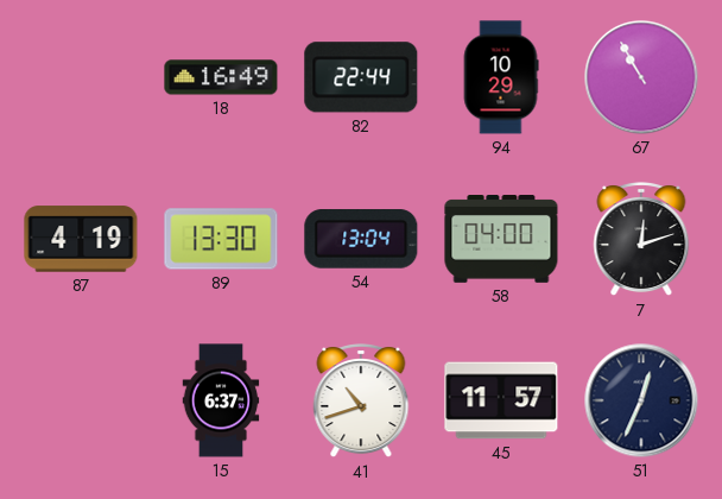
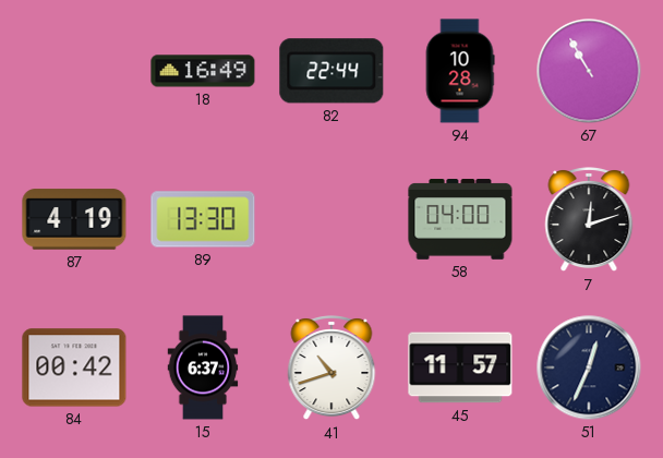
94: 10:29 -> 10:28
54: 13:04 -> none
84: none -> 00:42
